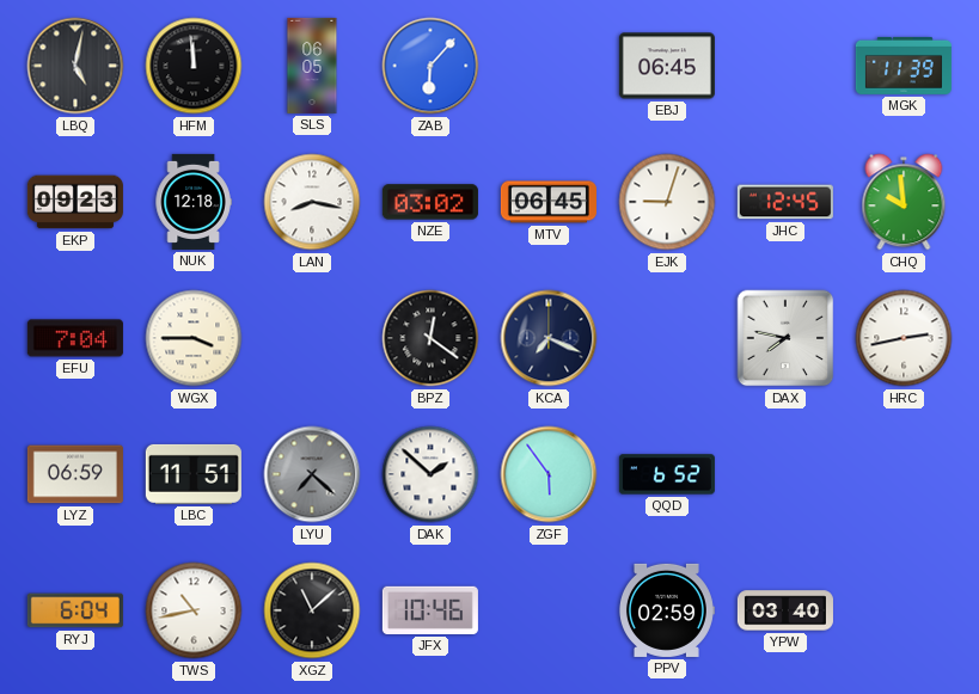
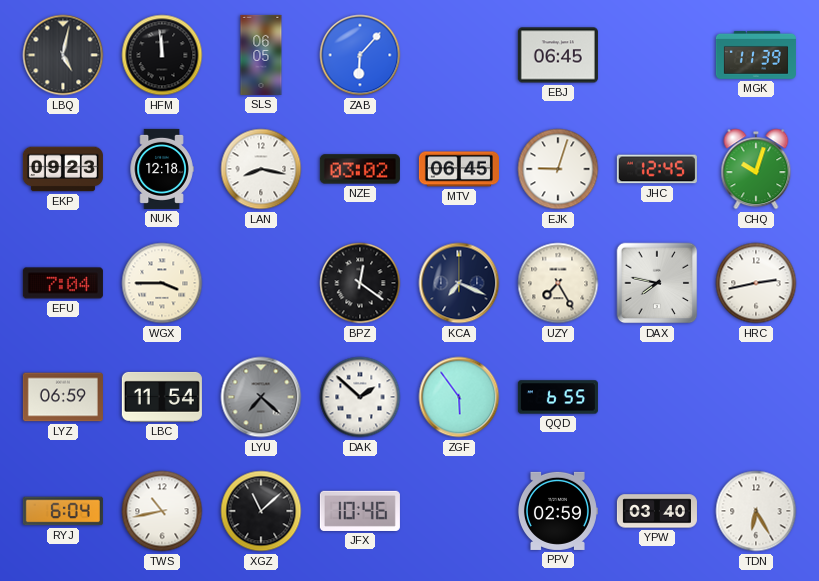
CHQ: 9:59 -> 10:03
UZY: none -> 7:25
LBC: 11:51 -> 11:54
QQD: 6:52 -> 6:55
TDN: none -> 6:25
